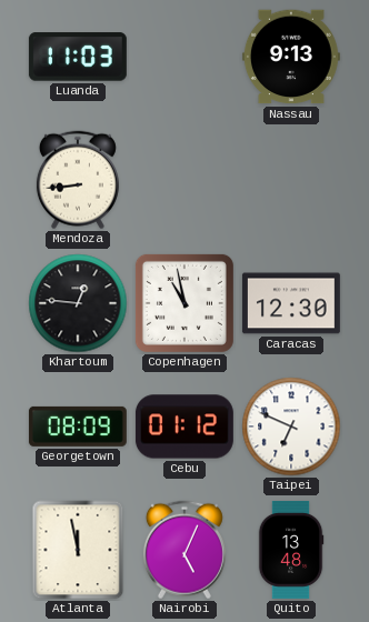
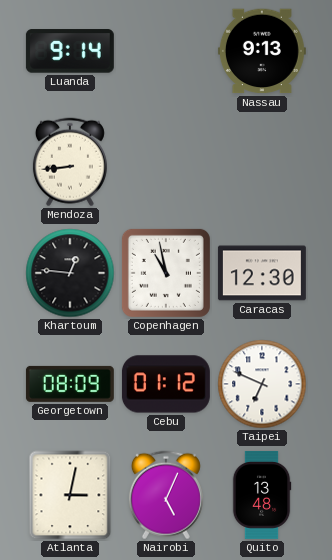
Luanda: 11:03 -> 9:14
Atlanta: 11:58 -> 3:02
